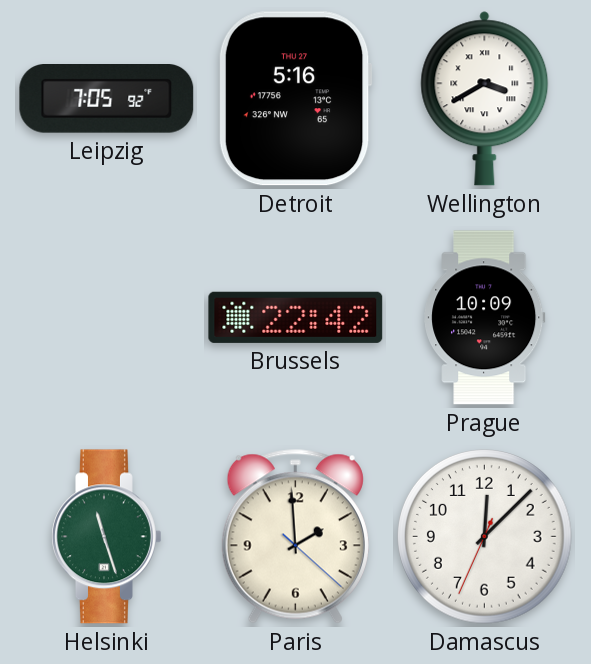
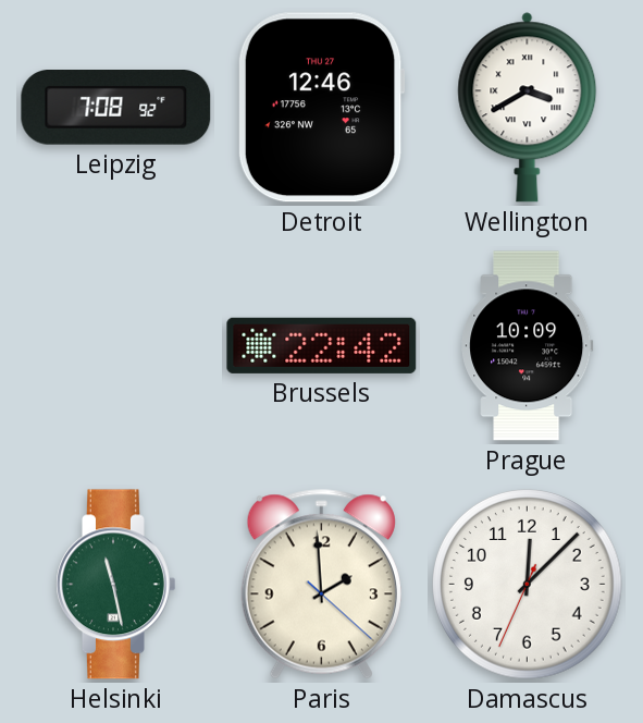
Leipzig: 7:05 -> 7:08
Detroit: 5:16 -> 12:46
Helsinki: 11:27 -> 11:28
